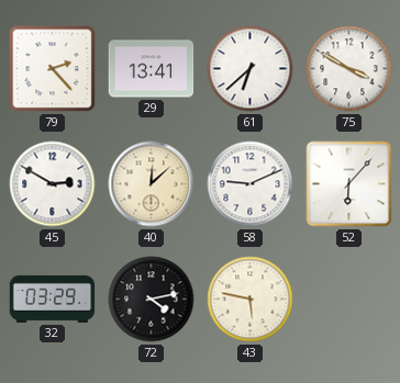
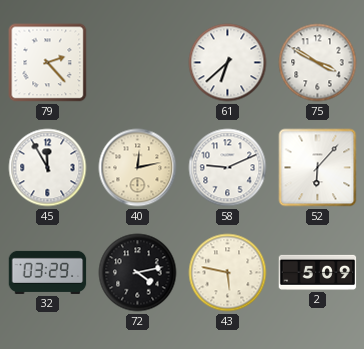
29: 13:41 -> none
45: 2:50 -> 11:55
40: 12:08 -> 12:13
2: none -> 5:09
